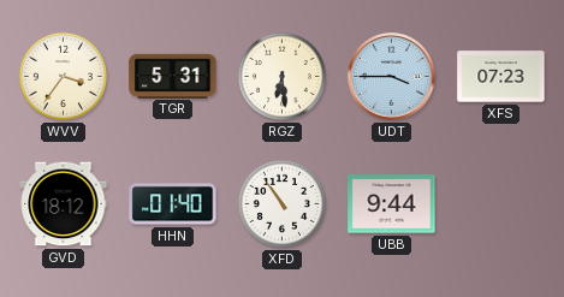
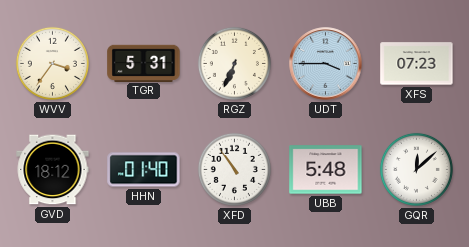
RGZ: 6:29 -> 6:34
UBB: 9:44 -> 5:48
GQR: none -> 12:08
